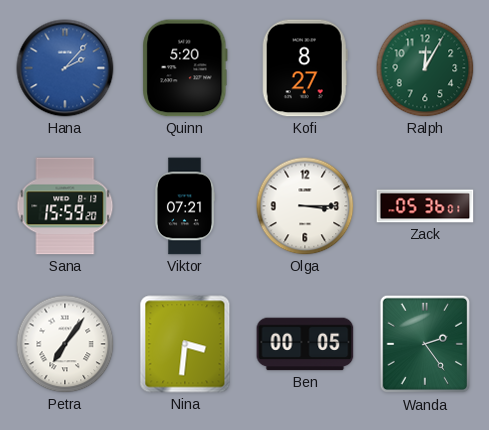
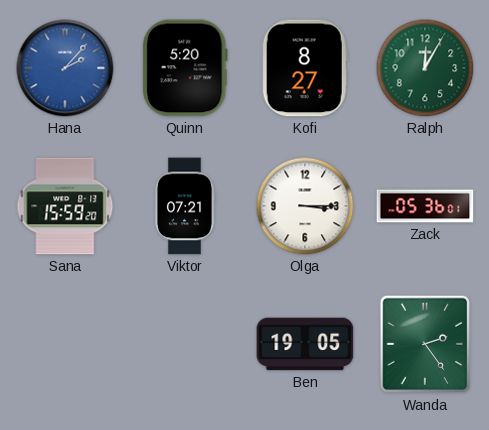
Petra: 7:06 -> none
Nina: 3:31 -> none
Ben: 00:05 -> 19:05
